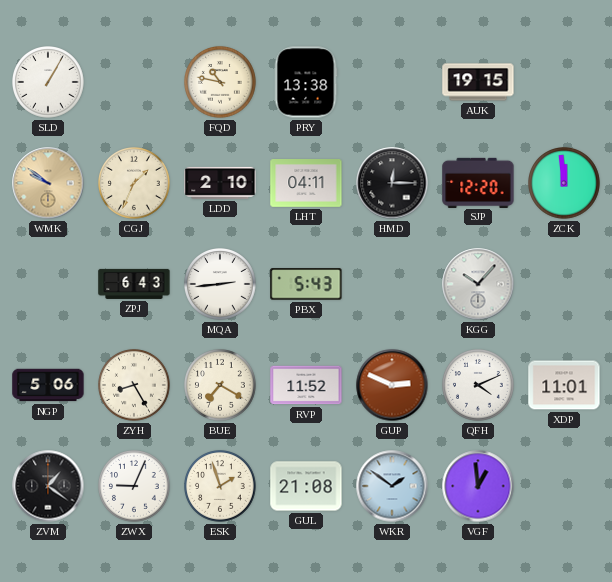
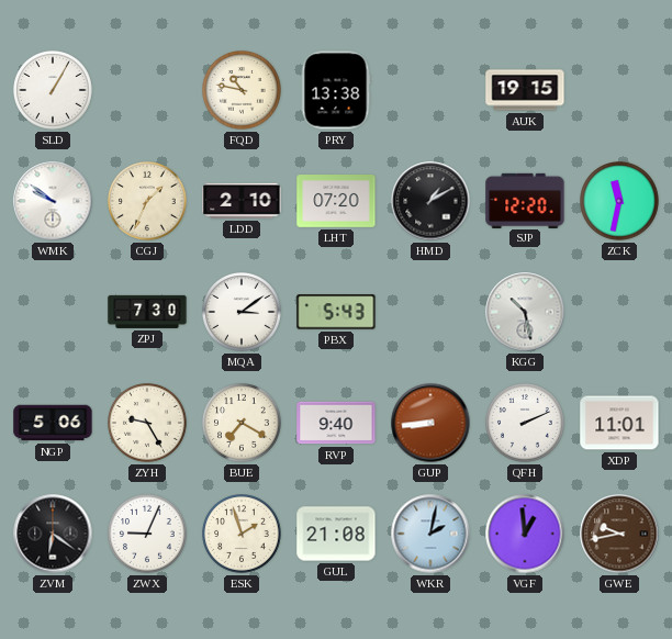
WMK dial: champagne -> white
LHT: 04:11 -> 07:20
HMD: 12:15 -> 1:10
ZCK: 11:59 -> 11:32
ZPJ: 6:43 -> 7:30
MQA: 2:44 -> 3:09
KGG: 10:07 -> 10:28
ZYH: 8:25 -> 9:25
RVP: 11:52 -> 9:40
GUP: 2:49 -> 8:44
QFH: 4:11 -> 2:11
ZVM: 1:21 -> 6:21
WKR: 1:51 -> 2:02
GWE: none -> 9:43
